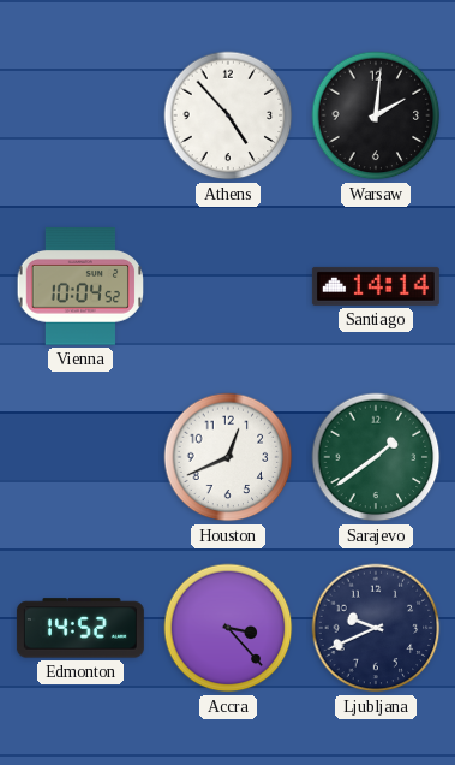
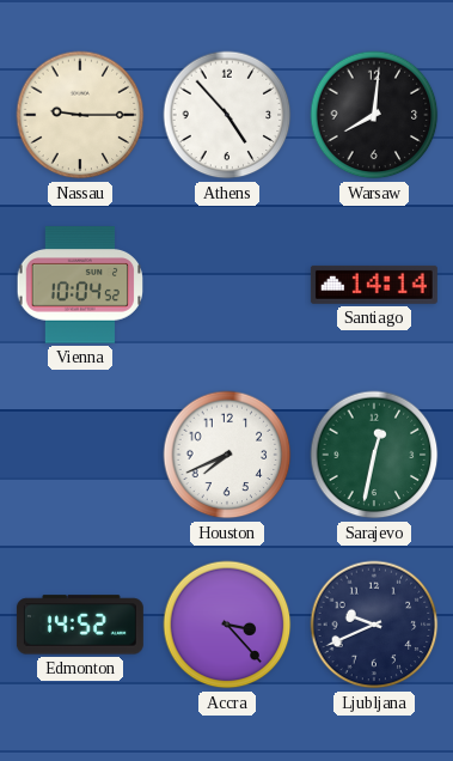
Nassau: none -> 9:15
Warsaw: 2:01 -> 8:01
Houston: 12:41 -> 7:41
Sarajevo: 1:39 -> 12:32
